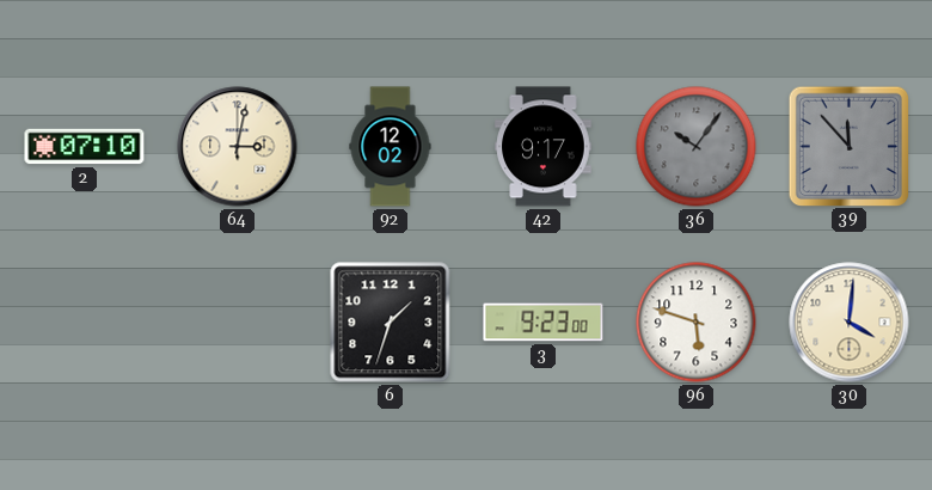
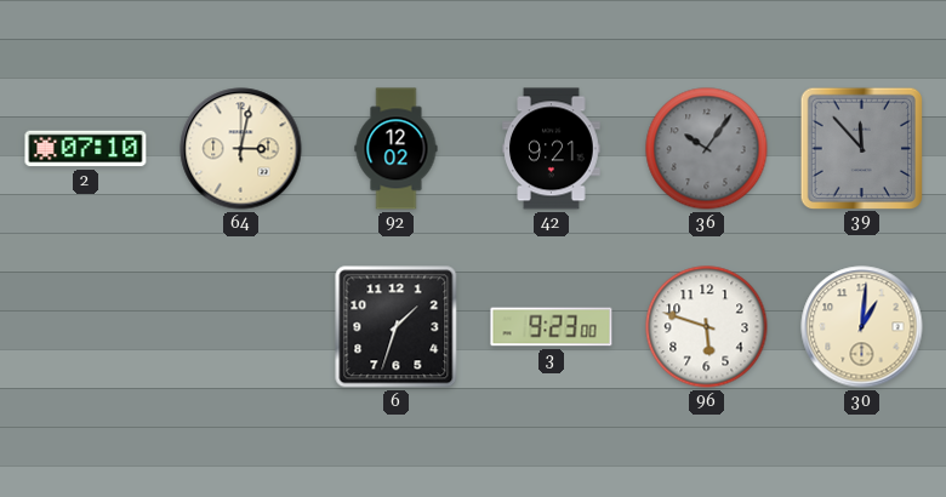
42: 9:17 -> 9:21
30: 4:01 -> 1:01
